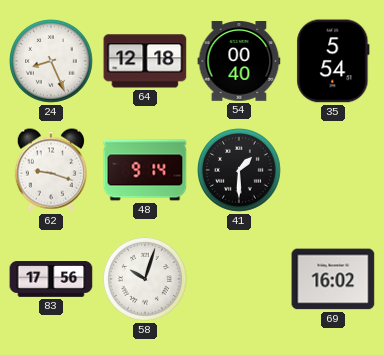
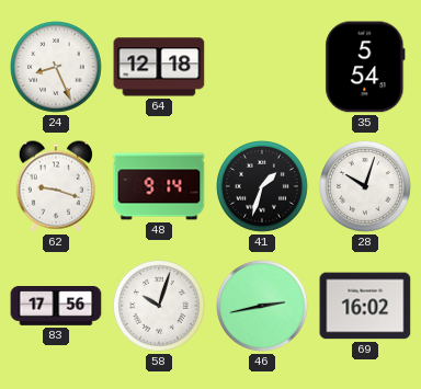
54: 00:40 -> none
41: 1:30 -> 1:33
28: none -> 10:03
46: none -> 2:43
